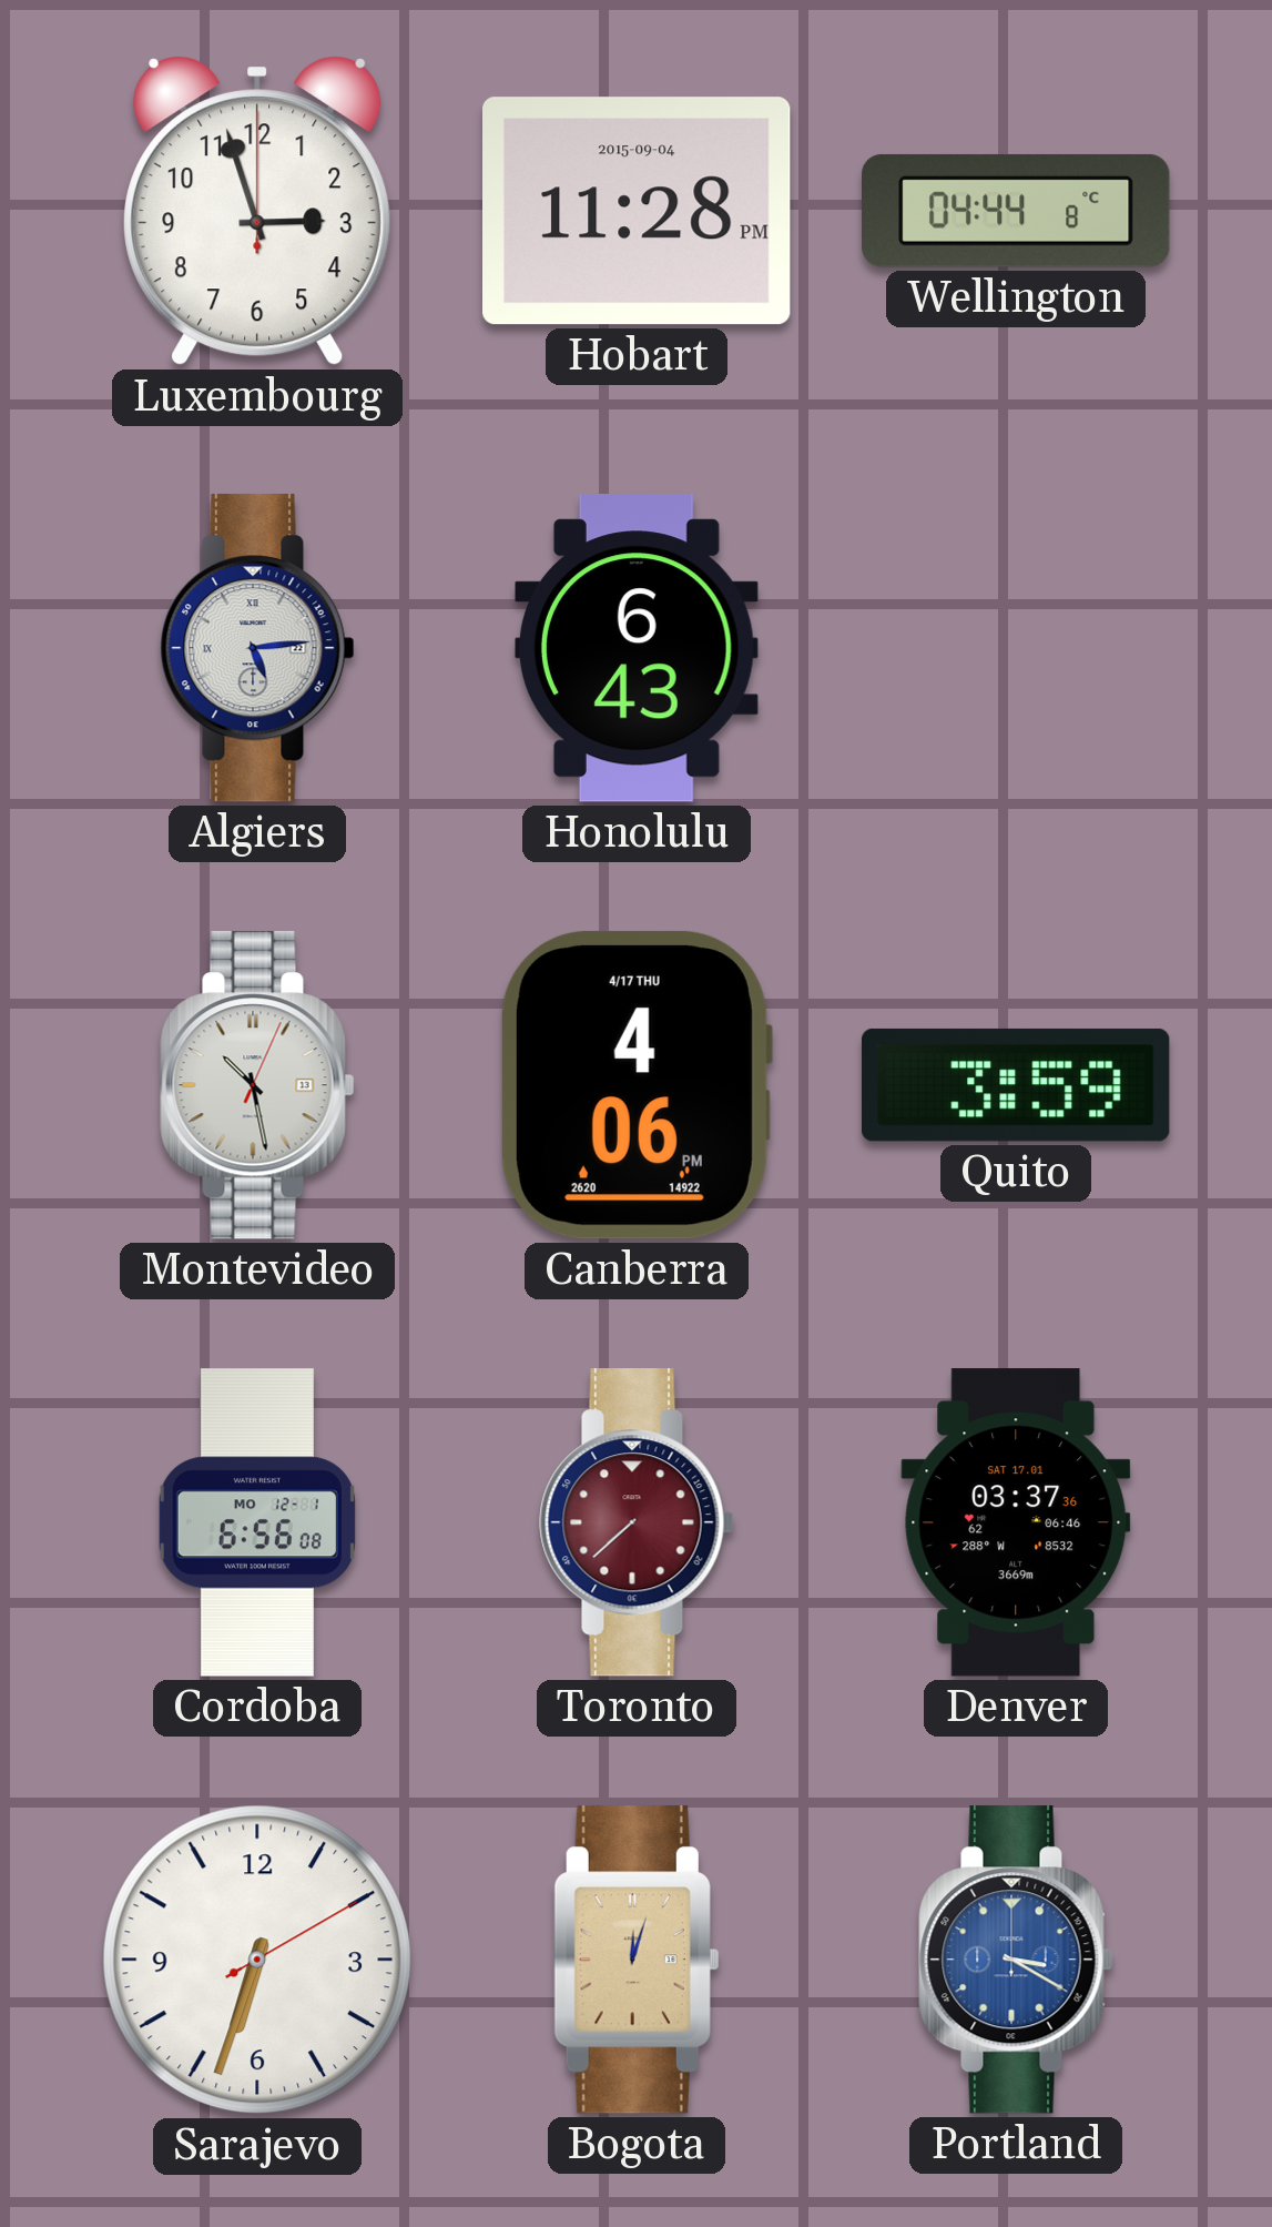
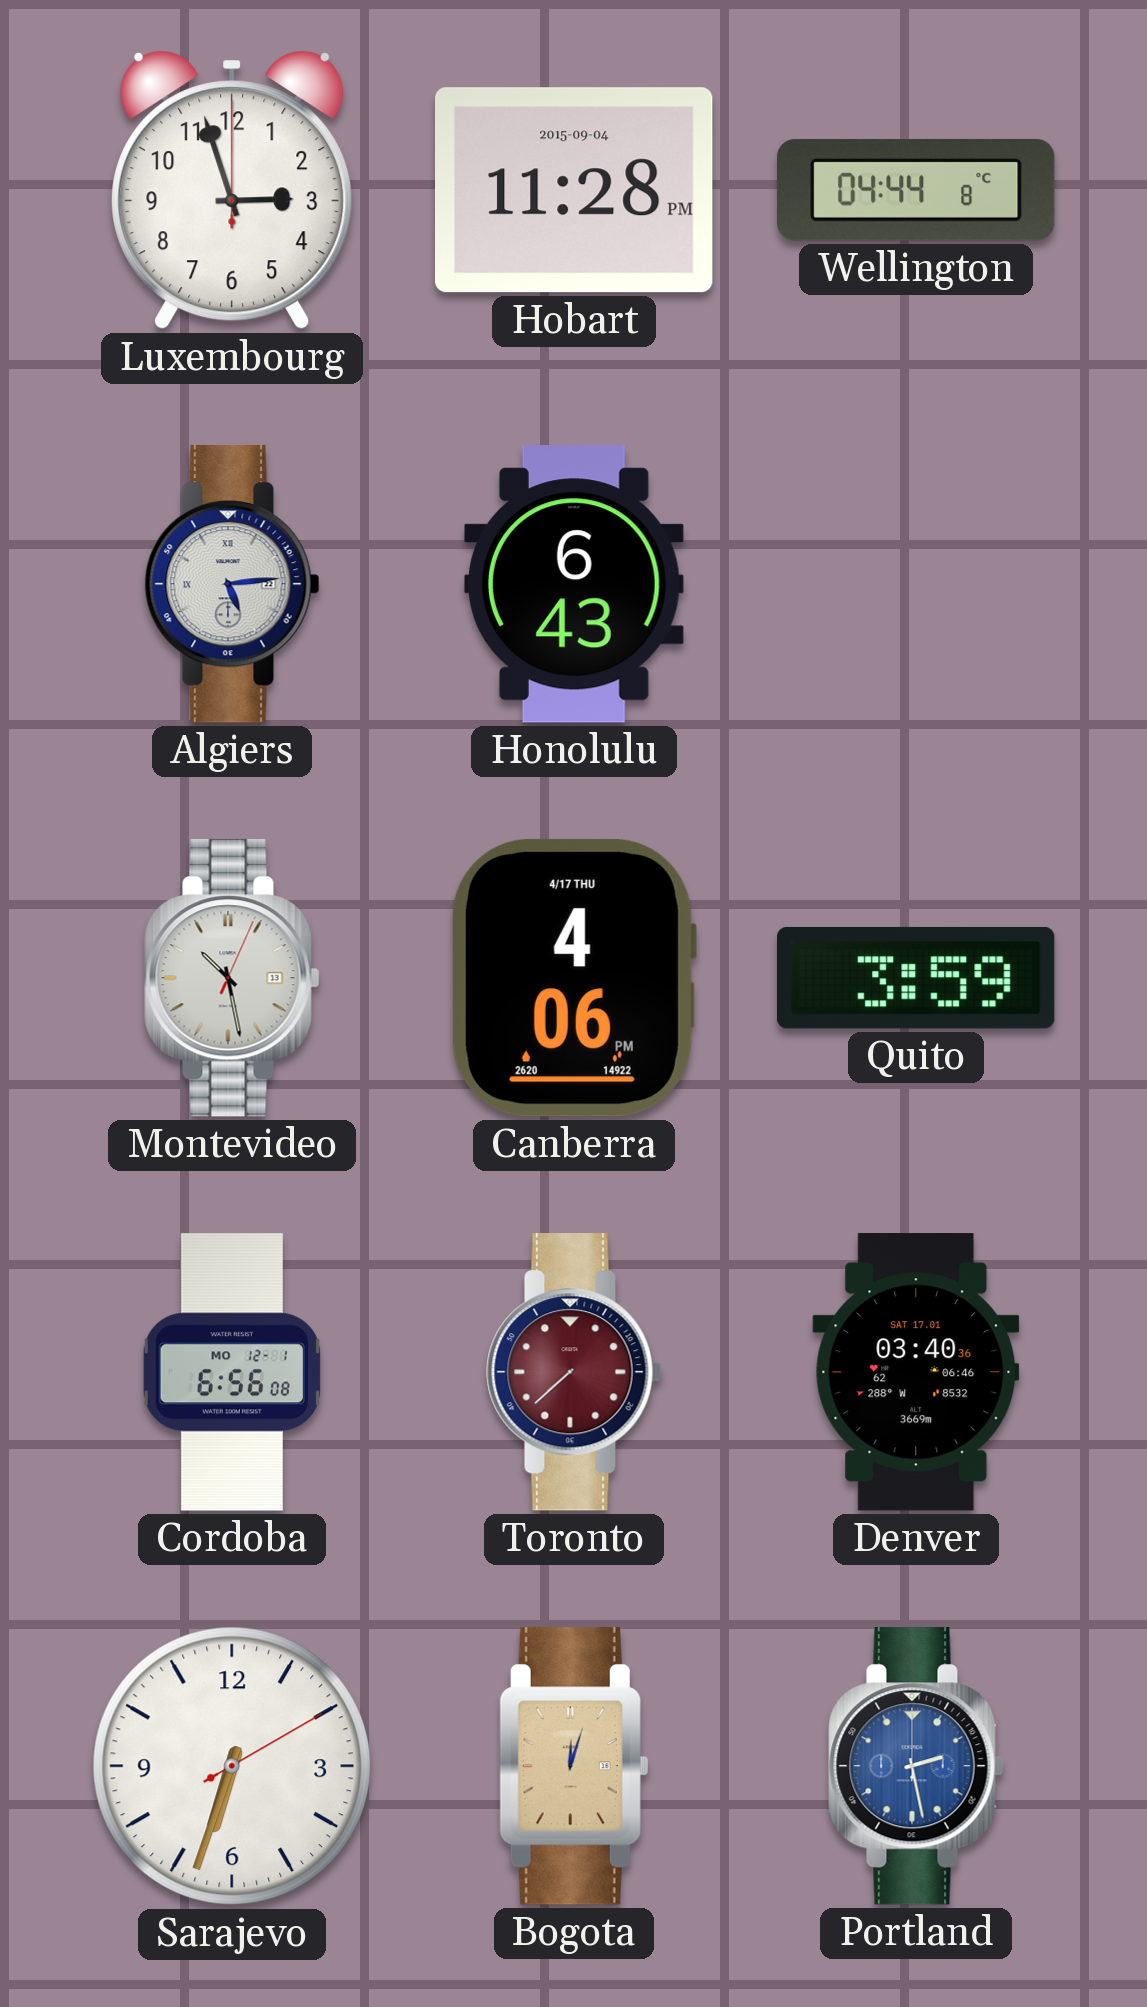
Denver: 03:37 -> 03:40
Portland: 3:20 -> 2:28
